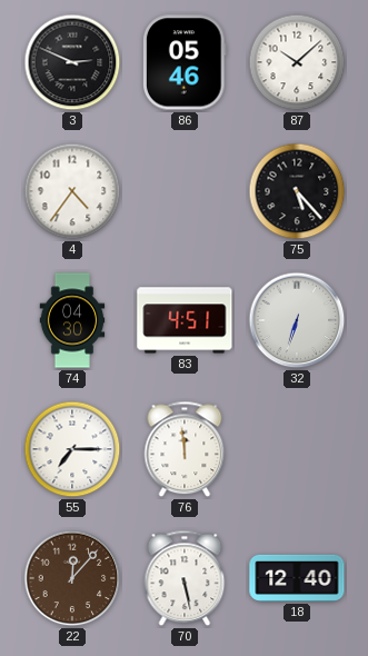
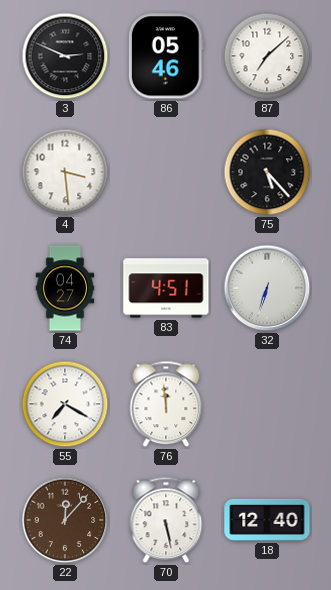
87: 10:08 -> 7:08
4: 4:36 -> 3:29
74: 04:30 -> 04:27
55: 7:15 -> 7:20
